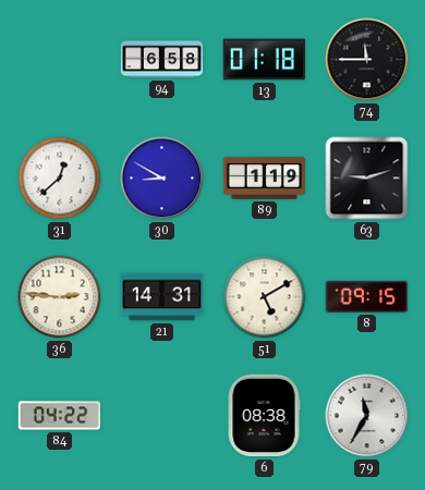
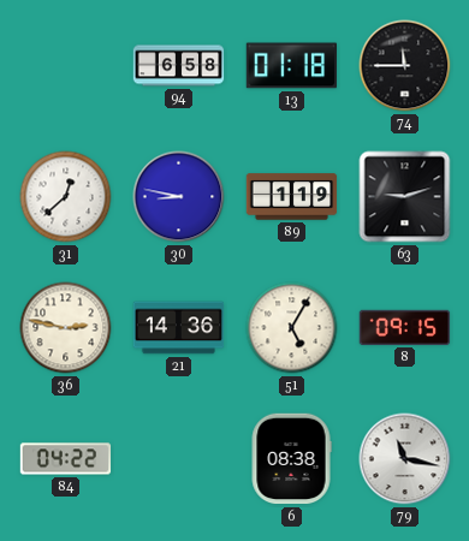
30: 8:50 -> 8:47
36: 2:46 -> 2:47
21: 14:31 -> 14:36
51: 5:10 -> 5:05
79: 11:35 -> 11:17
